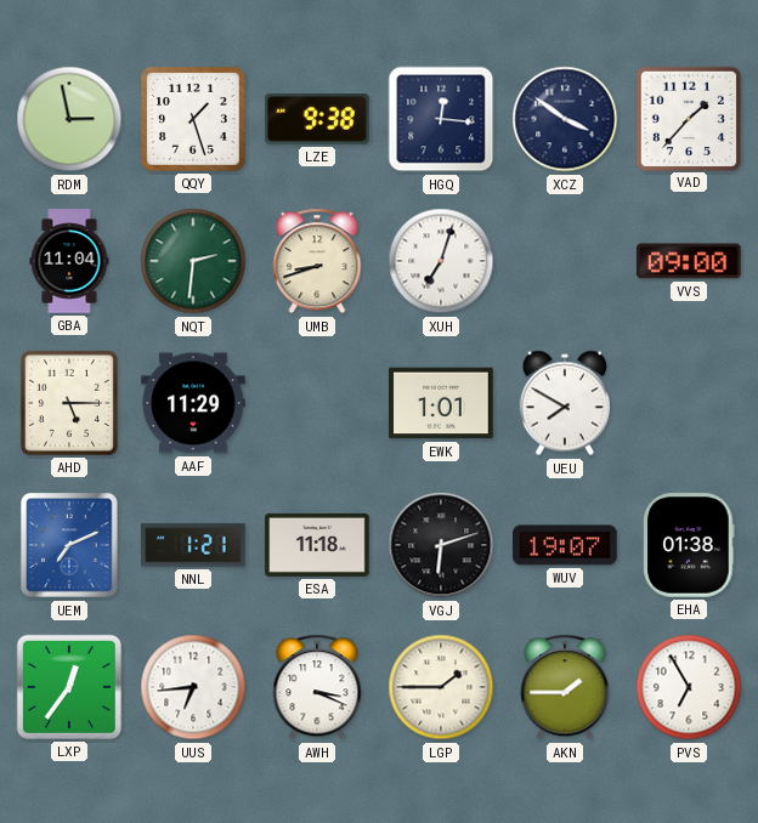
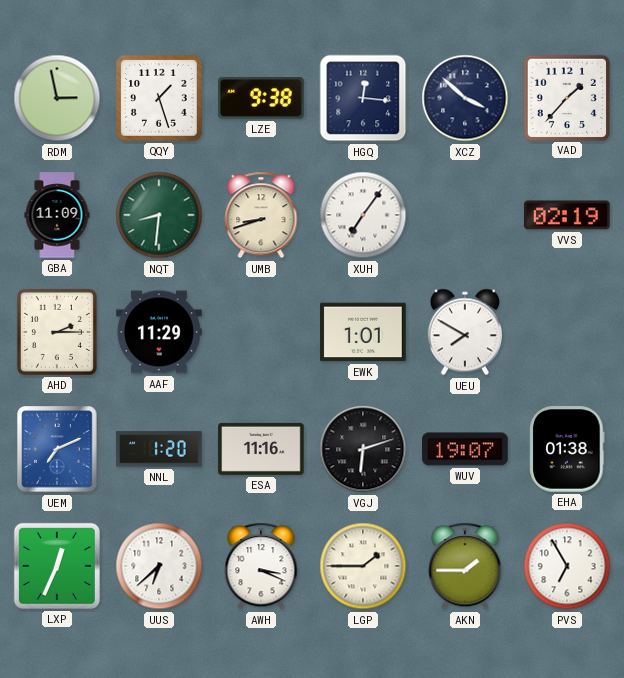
XCZ: 3:51 -> 3:52
GBA: 11:04 -> 11:09
NQT: 2:31 -> 8:31
XUH: 7:03 -> 7:06
VVS: 09:00 -> 02:19
AHD: 5:15 -> 2:15
NNL: 1:21 -> 1:20
ESA: 11:18 -> 11:16
LXP: 12:36 -> 12:34
UUS: 6:44 -> 6:38
